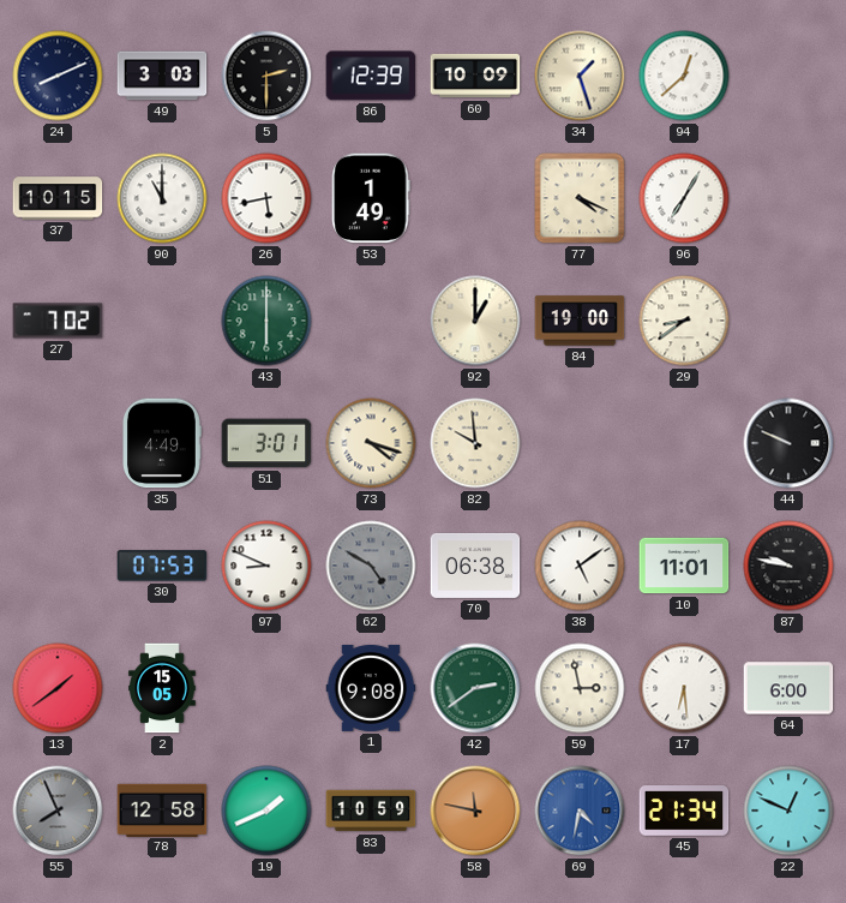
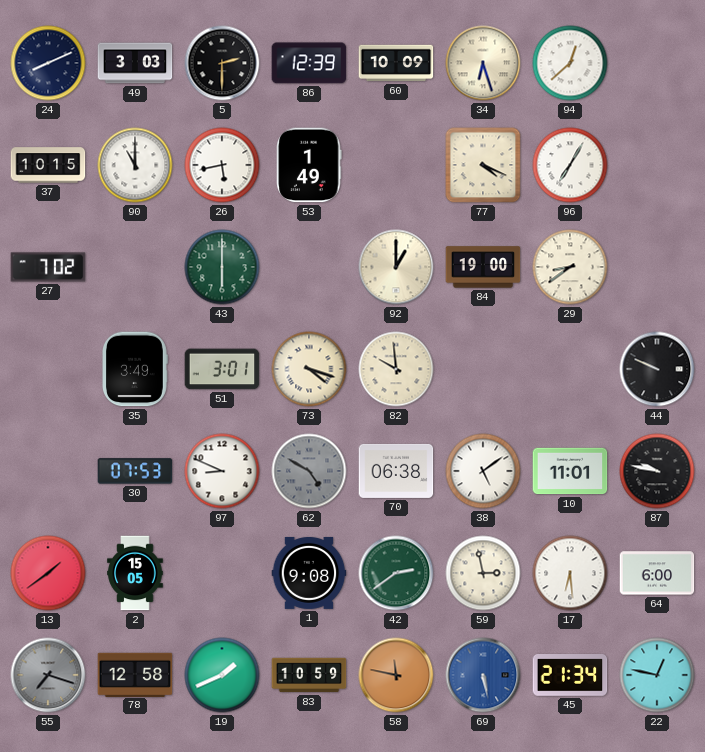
34: 1:27 -> 6:27
35: 4:49 -> 3:49
55: 7:56 -> 7:18
69: 4:32 -> 5:28
22: 12:49 -> 12:47
